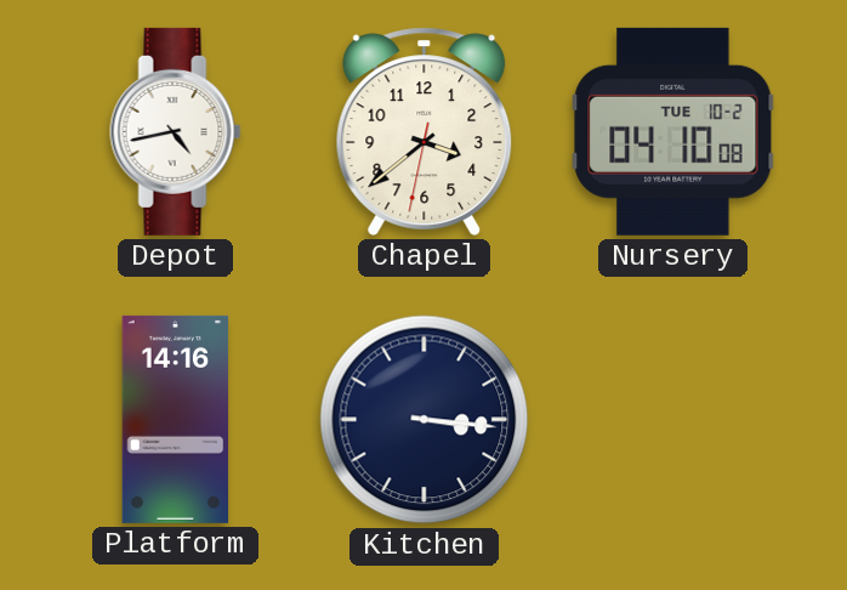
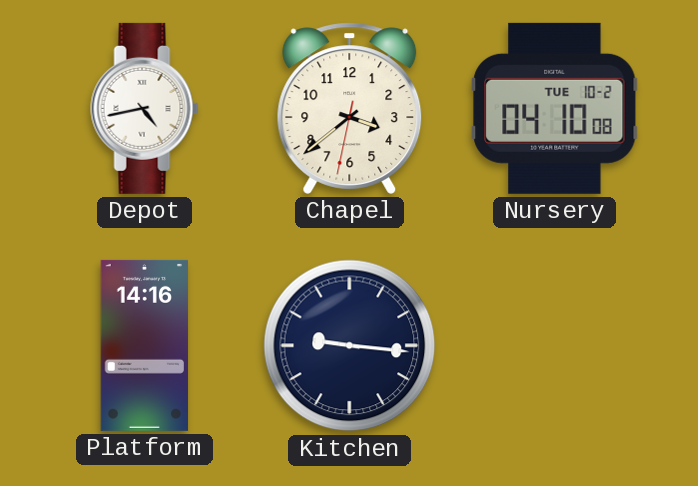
Kitchen: 3:16 -> 9:16
